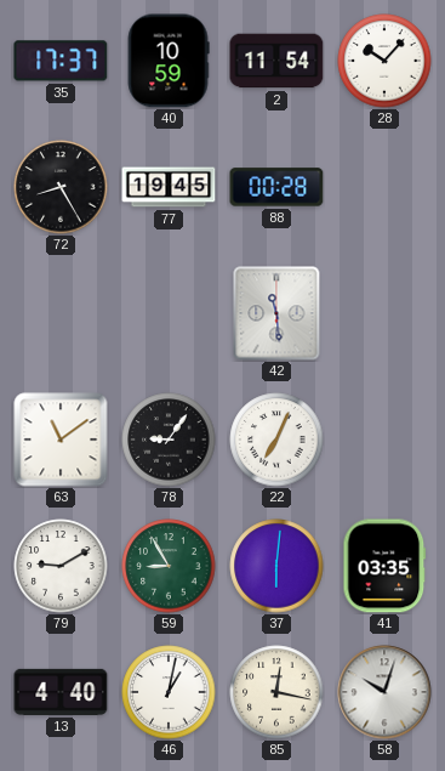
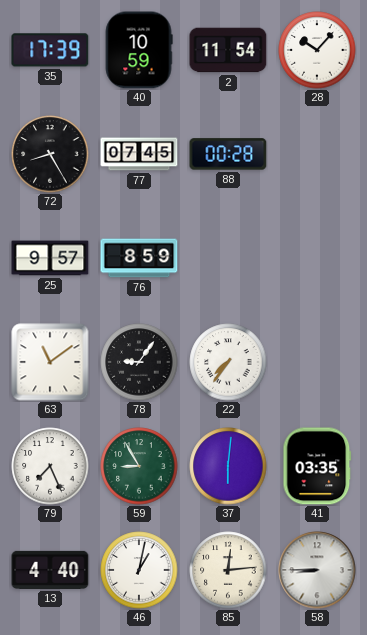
35: 17:37 -> 17:39
77: 19:45 -> 07:45
25: none -> 9:57
76: none -> 8:59
42: 11:29 -> none
22: 7:04 -> 7:36
79: 9:10 -> 7:26
85: 12:17 -> 12:14
58: 10:03 -> 8:45
